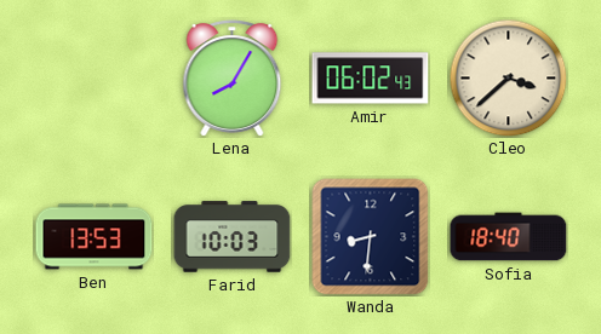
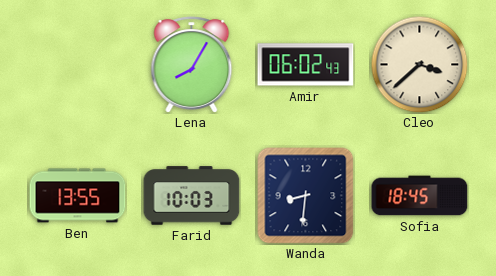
Ben: 13:53 -> 13:55
Sofia: 18:40 -> 18:45
